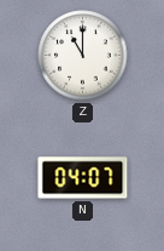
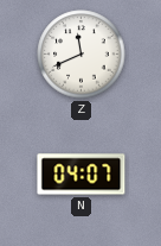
Z: 11:00 -> 11:41
